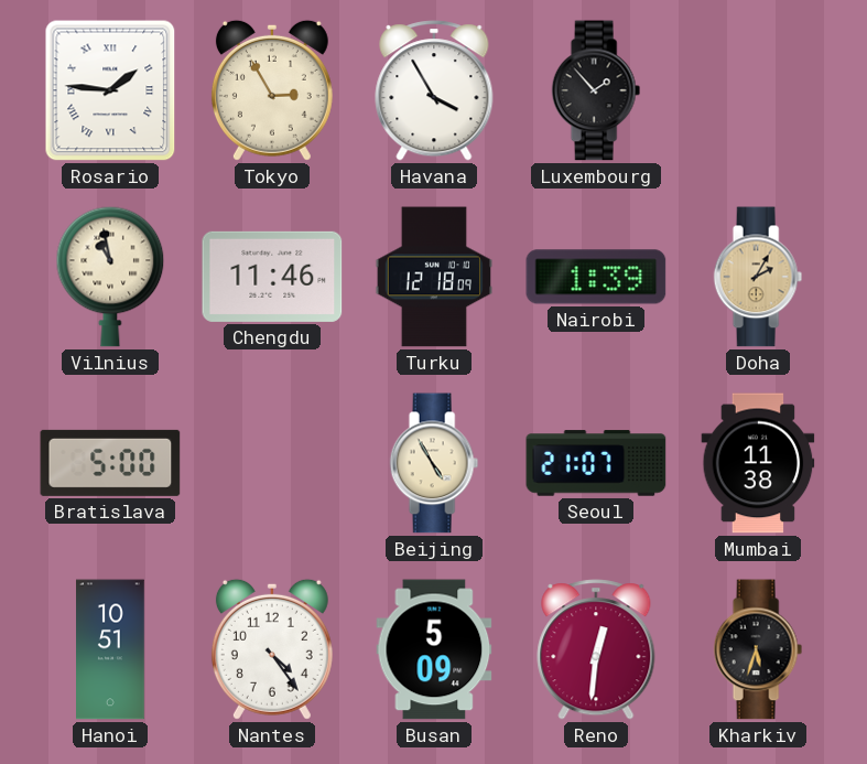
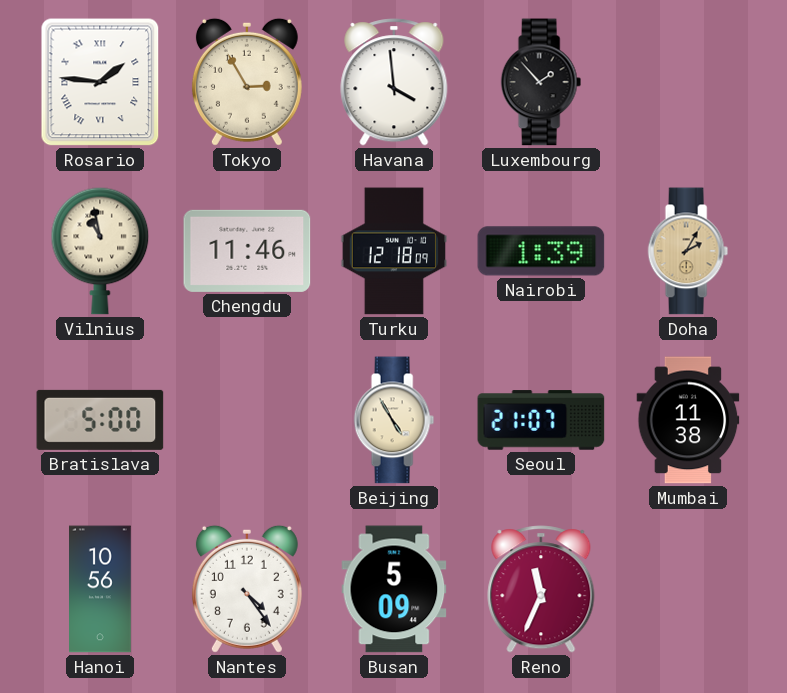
Havana: 3:55 -> 3:59
Hanoi: 10:51 -> 10:56
Reno: 12:31 -> 11:34
Kharkiv: 5:33 -> none
